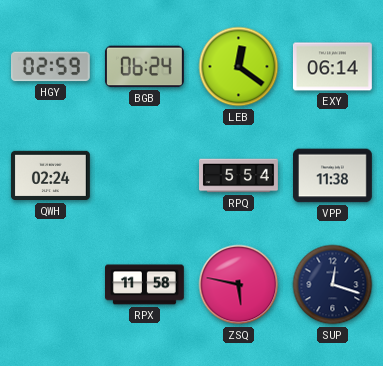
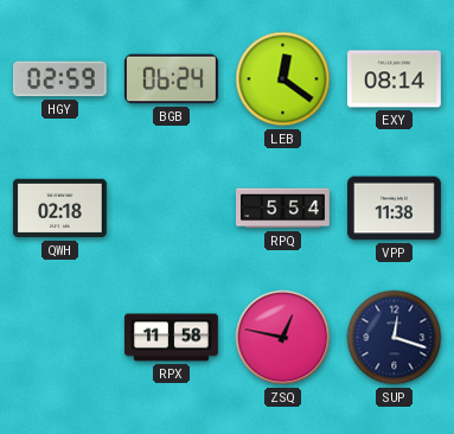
EXY: 06:14 -> 08:14
QWH: 02:24 -> 02:18
ZSQ: 5:47 -> 12:47
